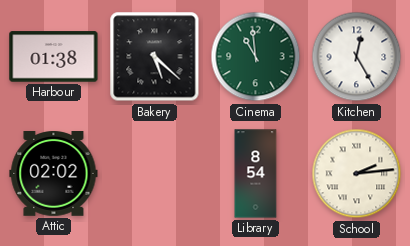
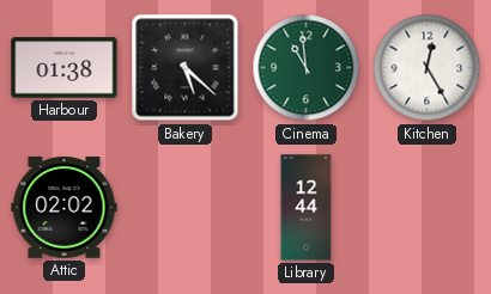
Library: 8:54 -> 12:44
School: 2:14 -> none
